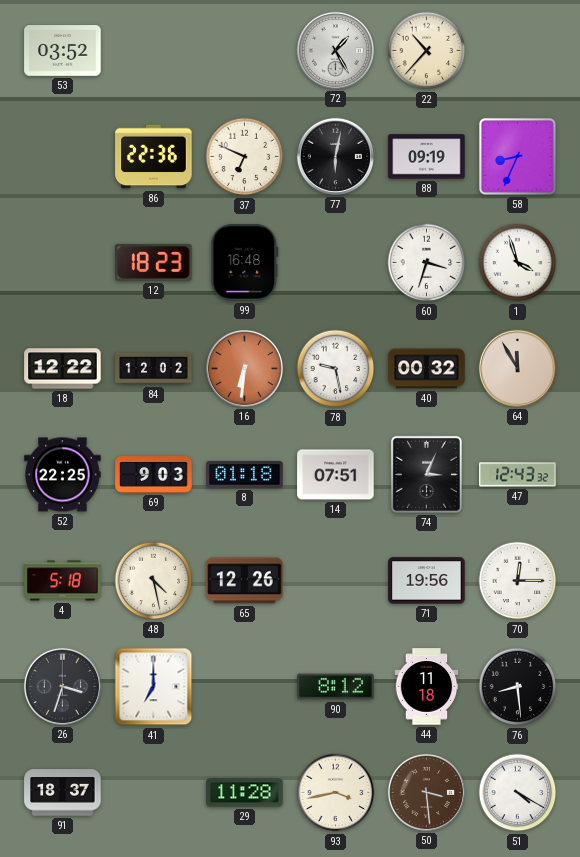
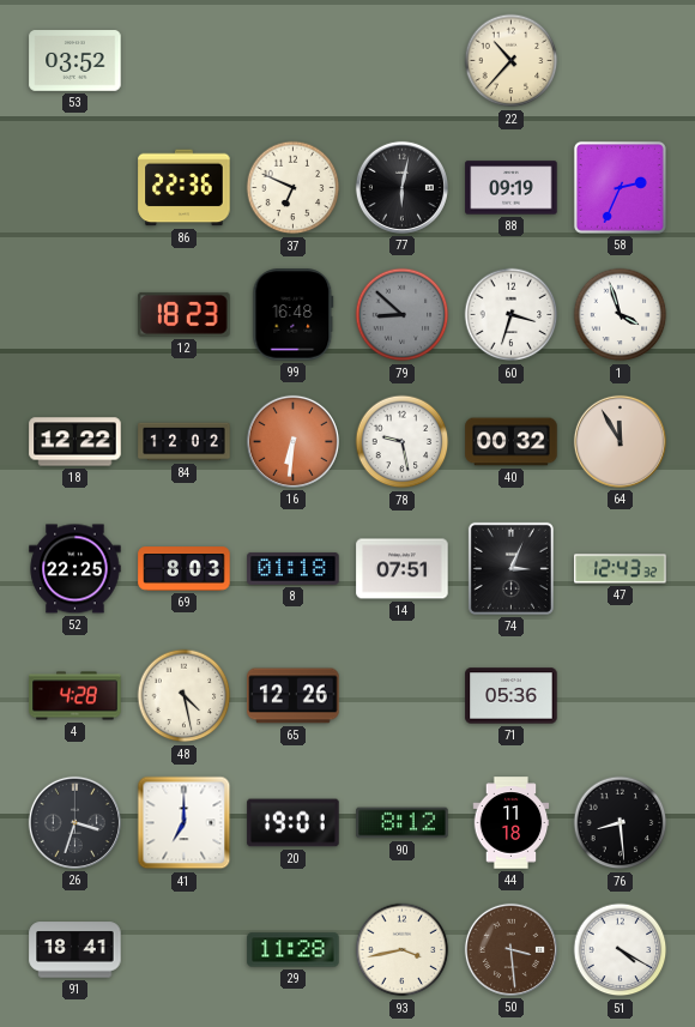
72: 1:25 -> none
58: 8:34 -> 2:34
79: none -> 8:52
69: 9:03 -> 8:03
4: 5:18 -> 4:28
71: 19:56 -> 05:36
70: 12:15 -> none
20: none -> 19:01
91: 18:37 -> 18:41
